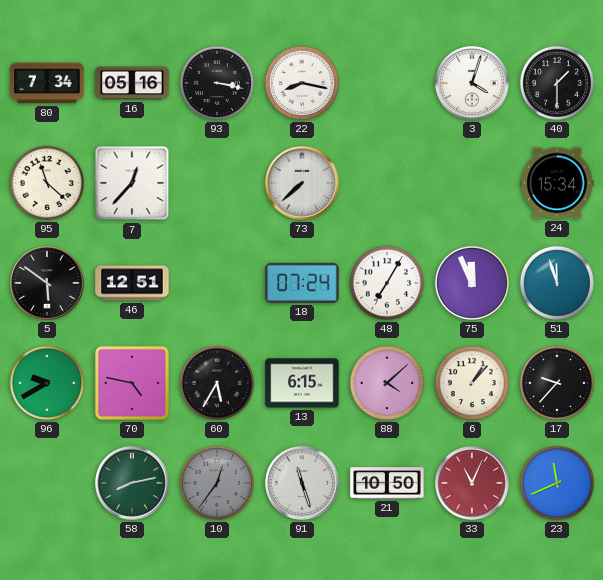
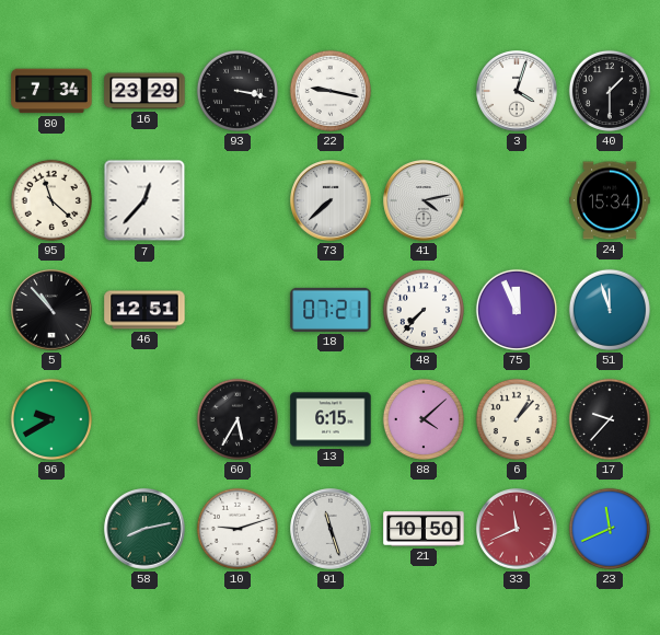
16: 05:16 -> 23:29
22: 8:17 -> 9:17
41: none -> 4:13
5: 5:51 -> 10:53
18: 07:24 -> 07:21
48: 7:05 -> 7:37
70: 4:47 -> none
10: 12:36 -> 9:12
10 dial: grey -> white
33: 11:04 -> 11:41
